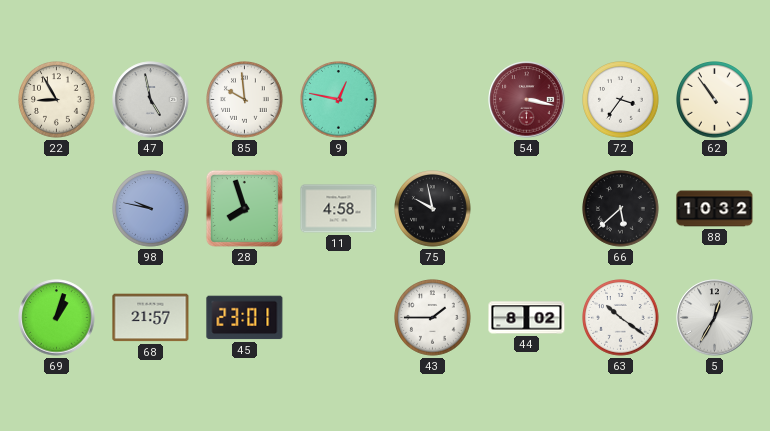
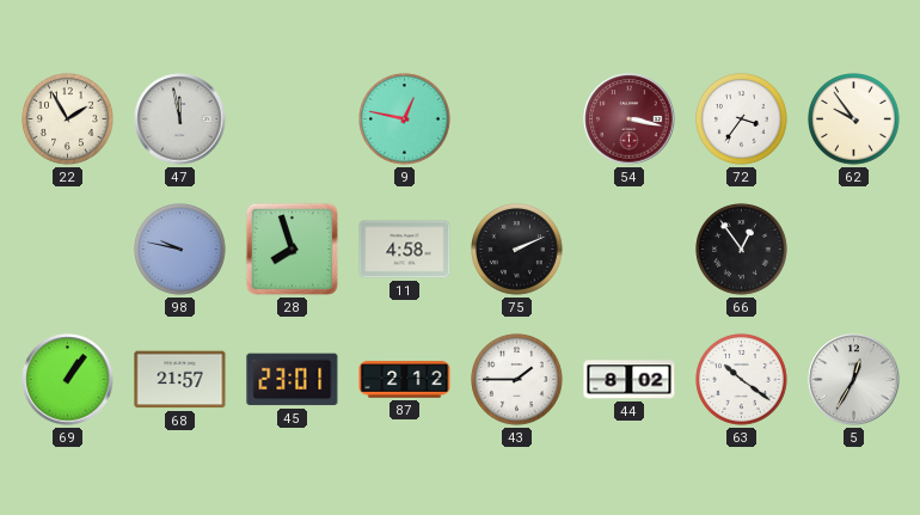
22: 8:55 -> 1:55
47: 4:58 -> 11:58
85: 9:59 -> none
62: 10:54 -> 9:54
75: 9:58 -> 2:11
66: 5:38 -> 12:54
88: 10:32 -> none
69: 1:03 -> 1:06
87: none -> 2:12
